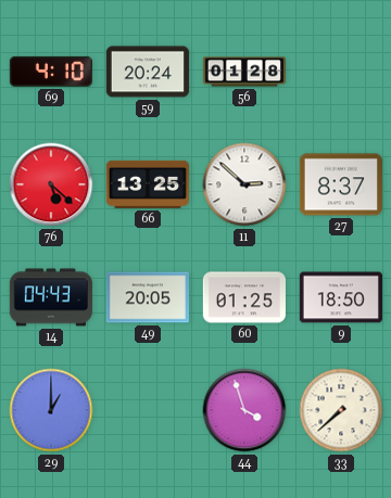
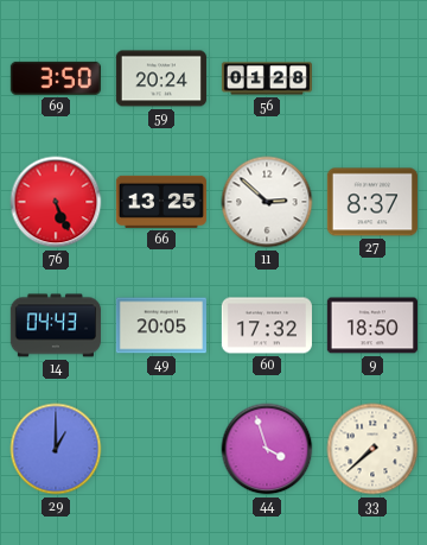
69: 4:10 -> 3:50
76: 5:22 -> 5:26
60: 01:25 -> 17:32
